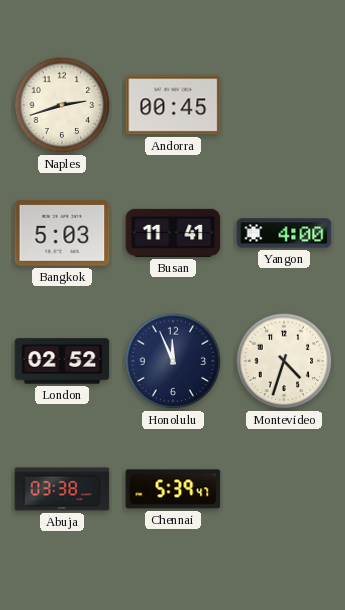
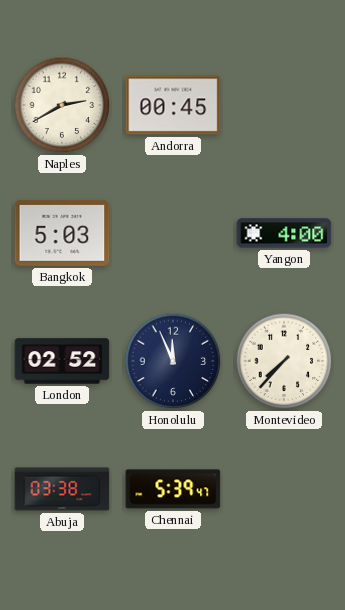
Naples: 2:42 -> 2:40
Busan: 11:41 -> none
Montevideo: 4:33 -> 7:37
